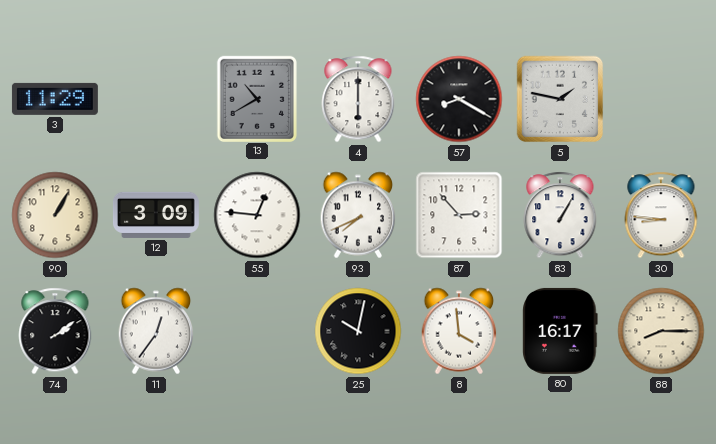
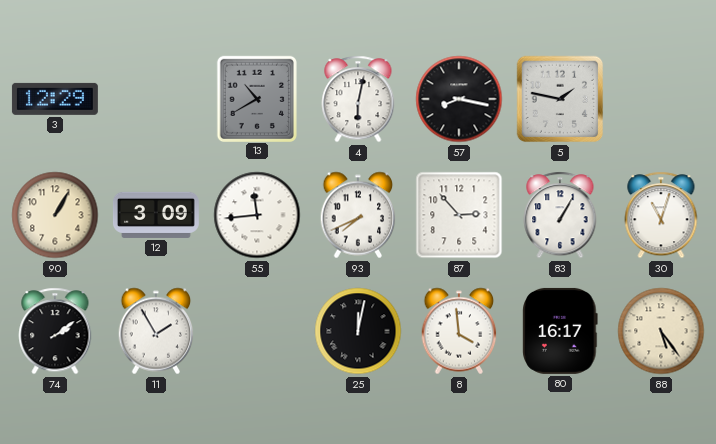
3: 11:29 -> 12:29
4: 6:00 -> 6:02
57: 8:20 -> 8:17
55: 12:46 -> 11:44
30: 8:46 -> 11:03
11: 12:36 -> 1:55
25: 10:02 -> 12:02
88: 8:15 -> 5:24
